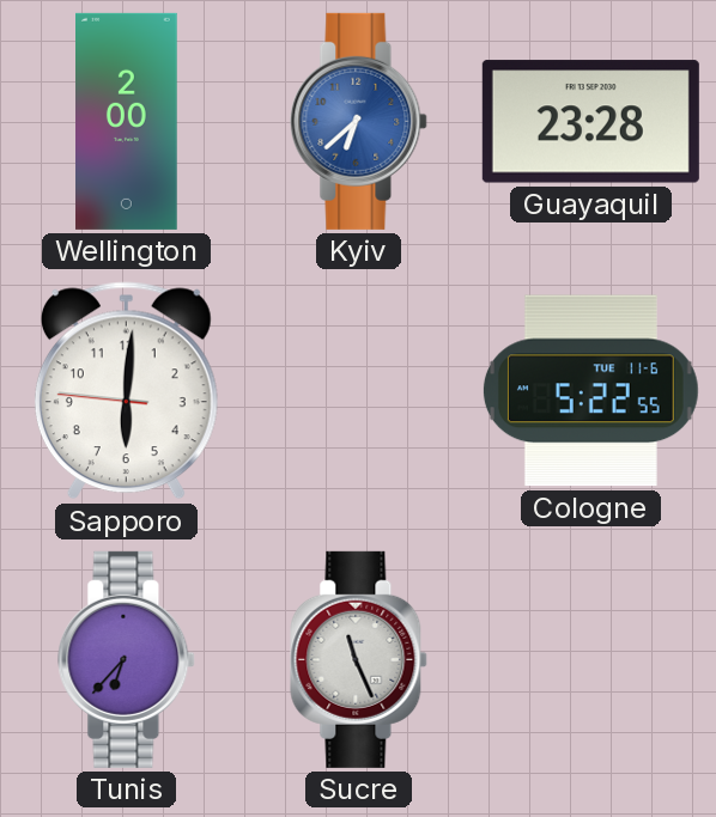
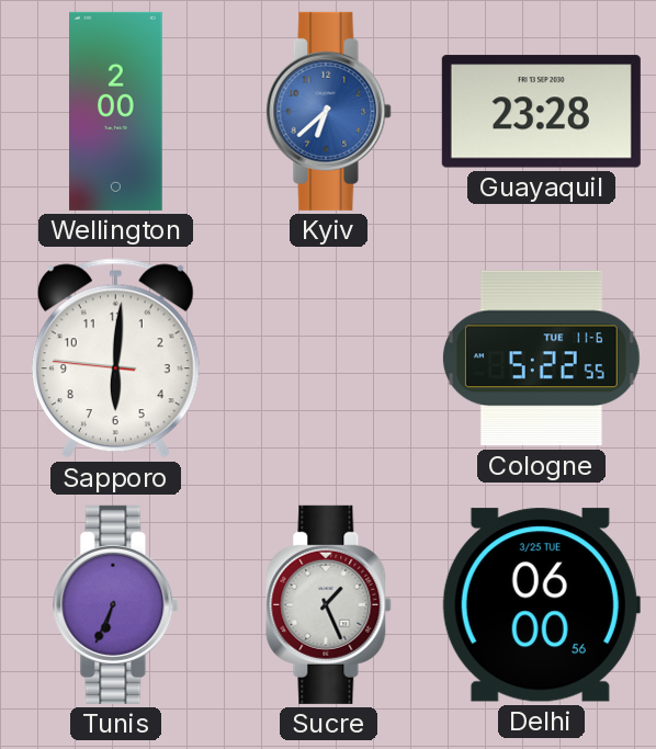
Tunis: 6:37 -> 6:34
Sucre: 11:26 -> 1:26
Delhi: none -> 06:00
